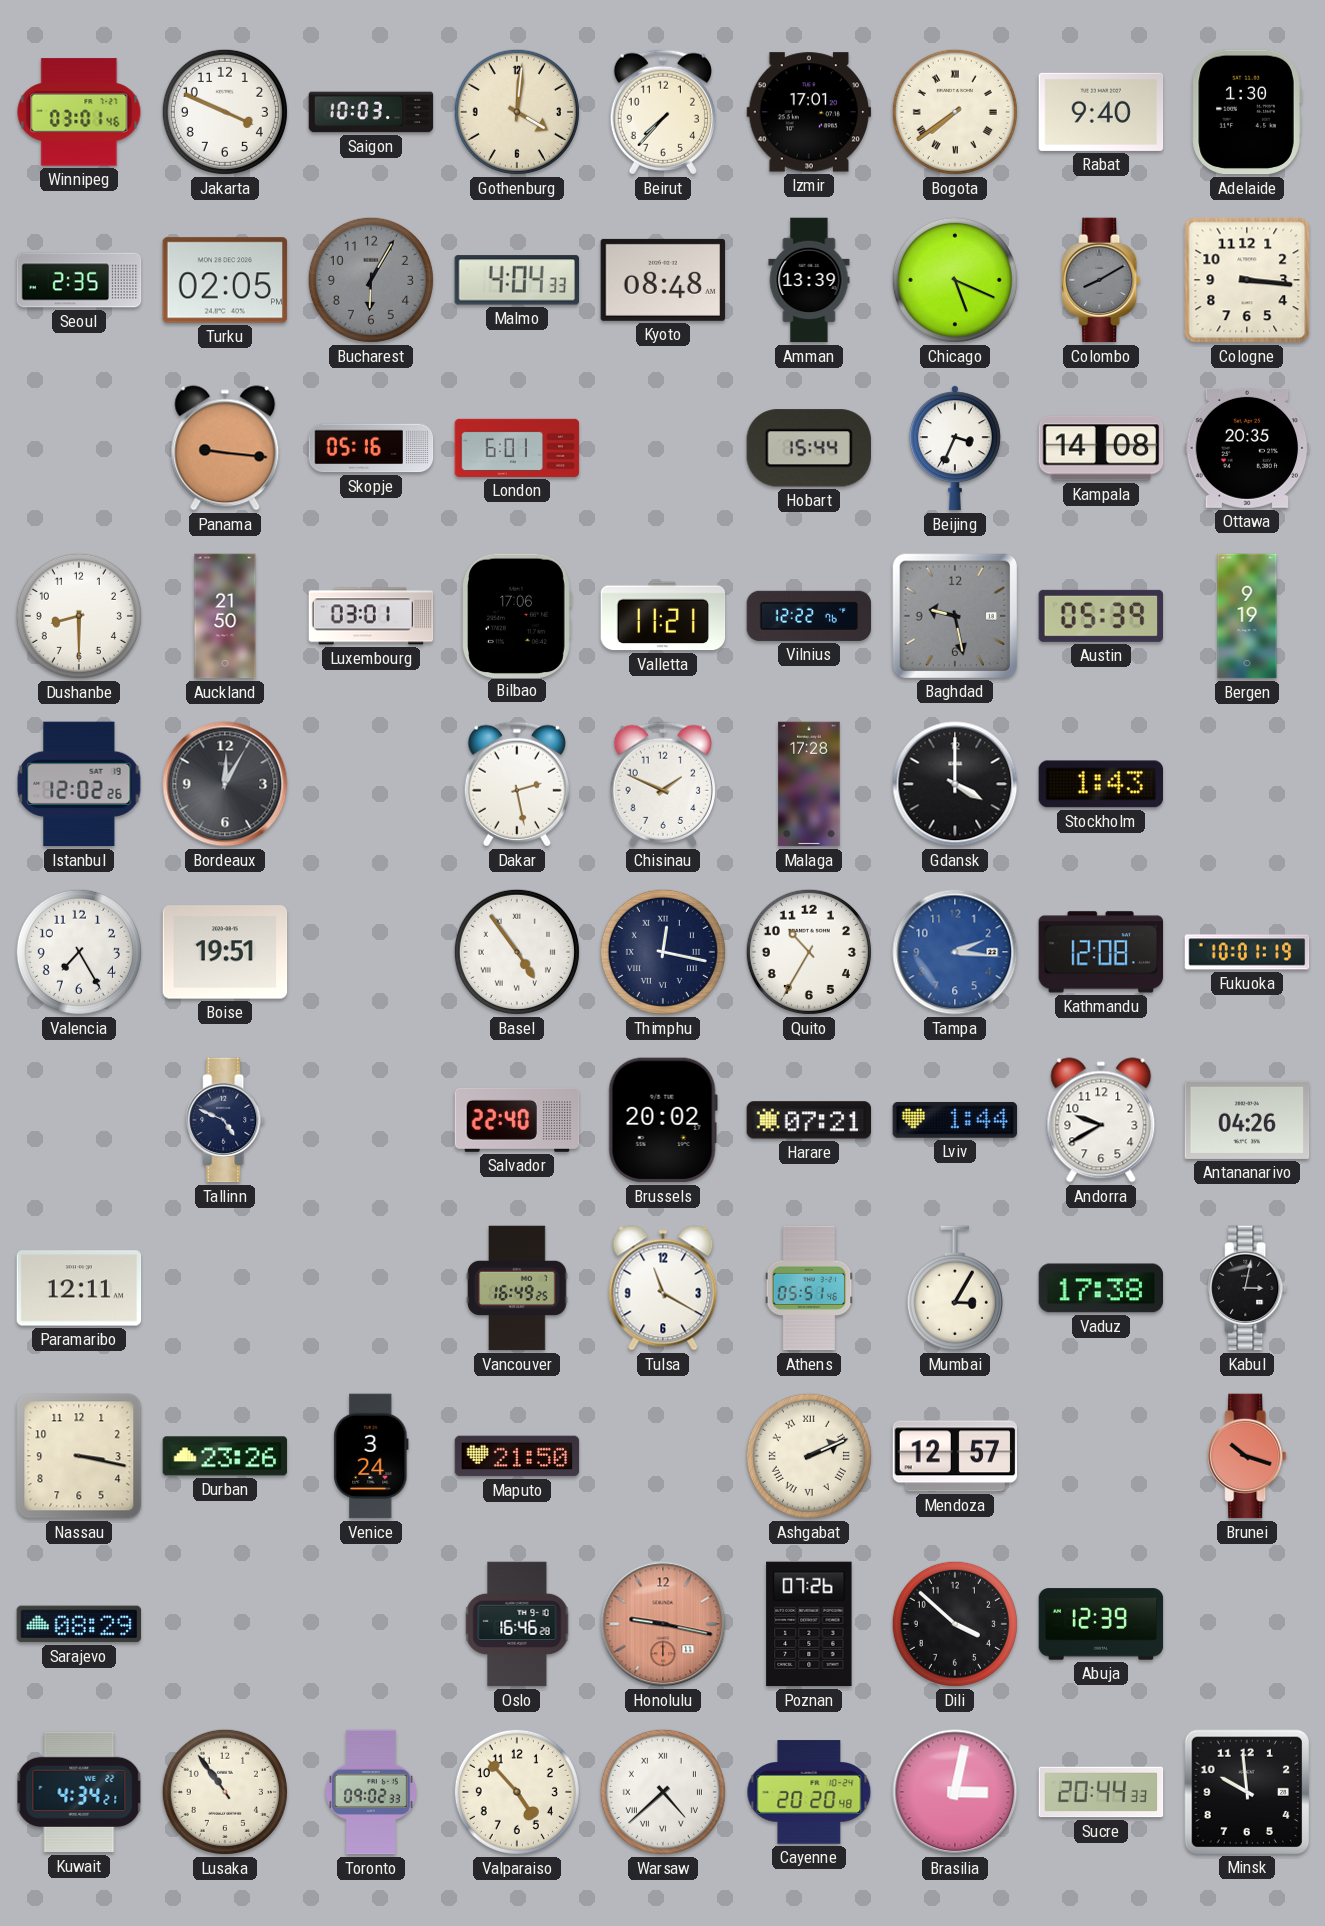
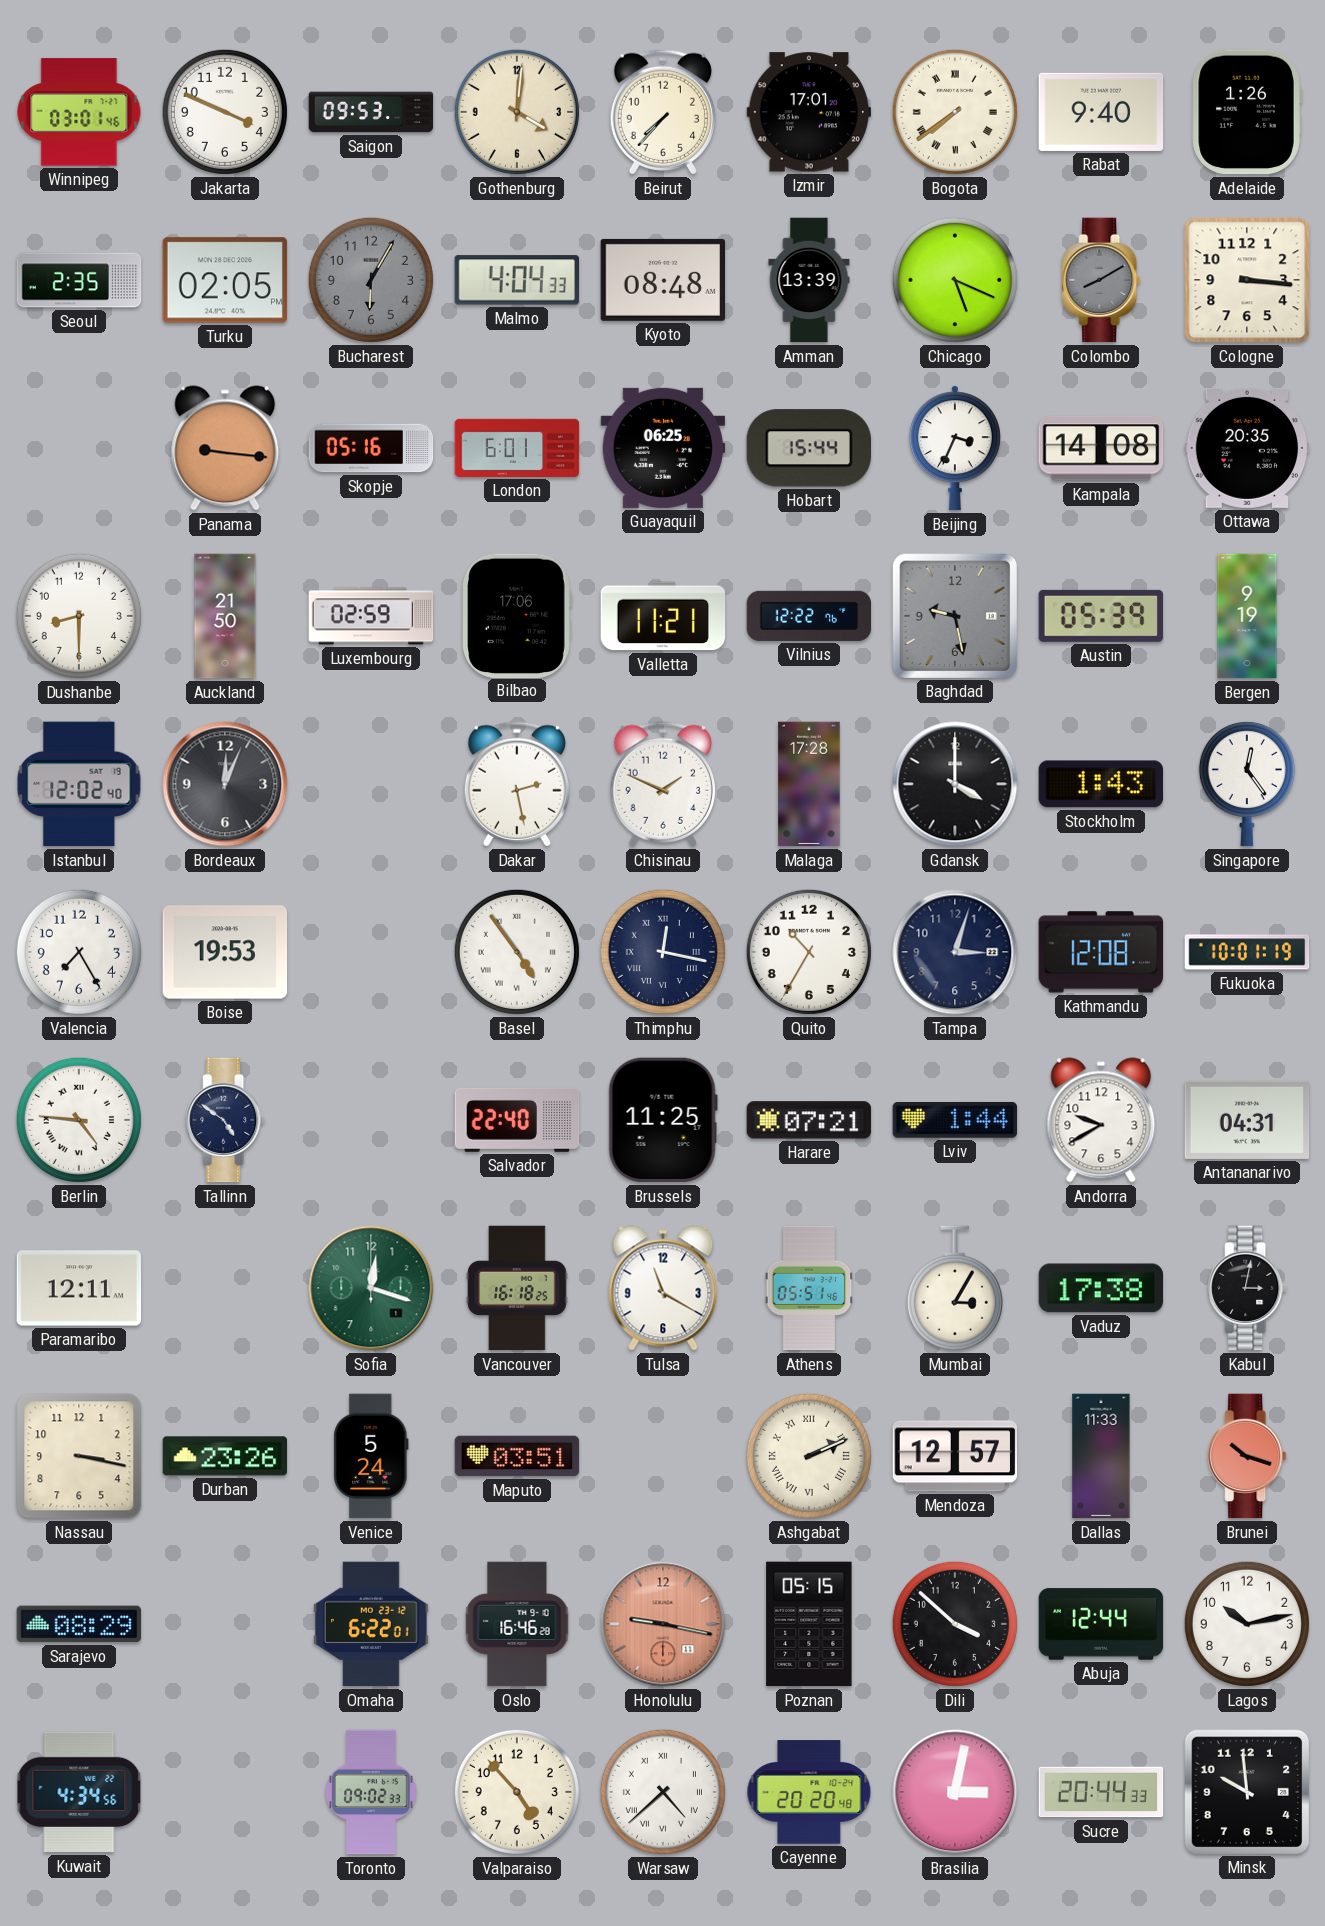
Saigon: 10:03 -> 09:53
Adelaide: 1:30 -> 1:26
Guayaquil: none -> 06:25
Luxembourg: 03:01 -> 02:59
Istanbul: 12:02:26 -> 12:02:40
Bordeaux: 12:05 -> 12:04
Singapore: none -> 12:24
Boise: 19:51 -> 19:53
Tampa: 2:16 -> 3:03
Tampa dial: blue -> navy
Berlin: none -> 4:46
Tallinn: 4:49 -> 4:51
Brussels: 20:02 -> 11:25
Antananarivo: 04:26 -> 04:31
Sofia: none -> 12:18
Vancouver: 16:49 -> 16:18
Venice: 3:24 -> 5:24
Maputo: 21:50 -> 03:51
Dallas: none -> 11:33
Omaha: none -> 6:22
Poznan: 07:26 -> 05:15
Abuja: 12:39 -> 12:44
Lagos: none -> 10:13
Kuwait: 4:34:21 -> 4:34:56
Lusaka: 10:54 -> none
